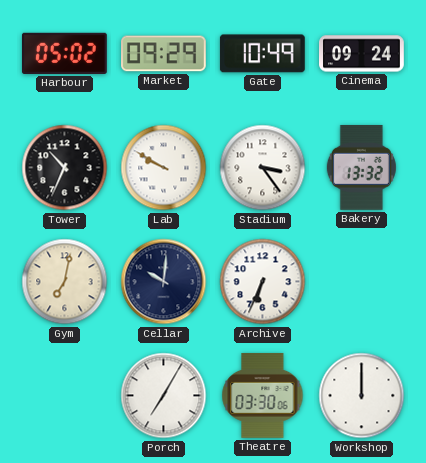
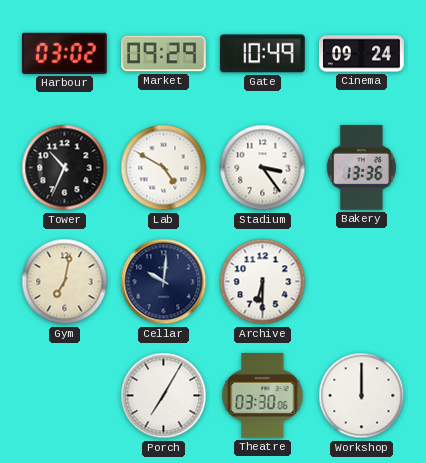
Harbour: 05:02 -> 03:02
Lab: 9:50 -> 4:50
Bakery: 13:32 -> 13:36
Archive: 6:34 -> 6:30
